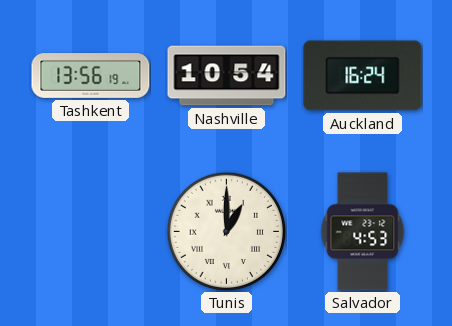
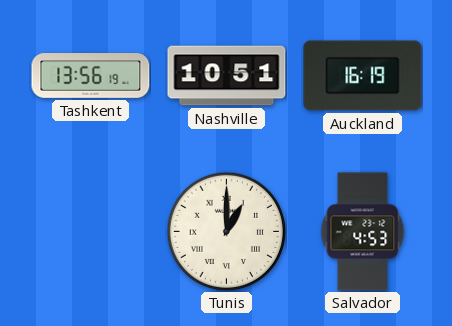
Nashville: 10:54 -> 10:51
Auckland: 16:24 -> 16:19
